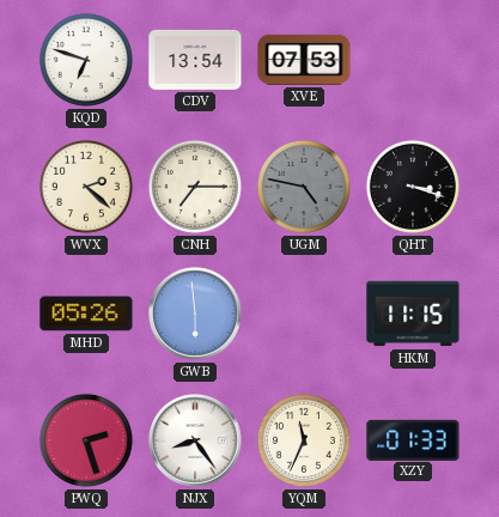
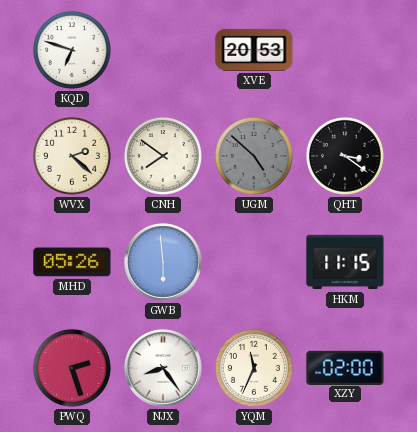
CDV: 13:54 -> none
XVE: 07:53 -> 20:53
CNH: 7:15 -> 7:51
UGM: 4:47 -> 4:52
QHT: 3:18 -> 3:21
XZY: 01:33 -> 02:00
